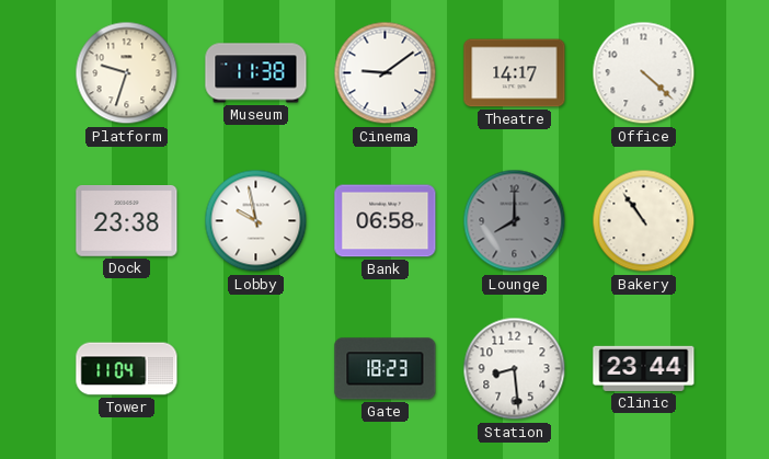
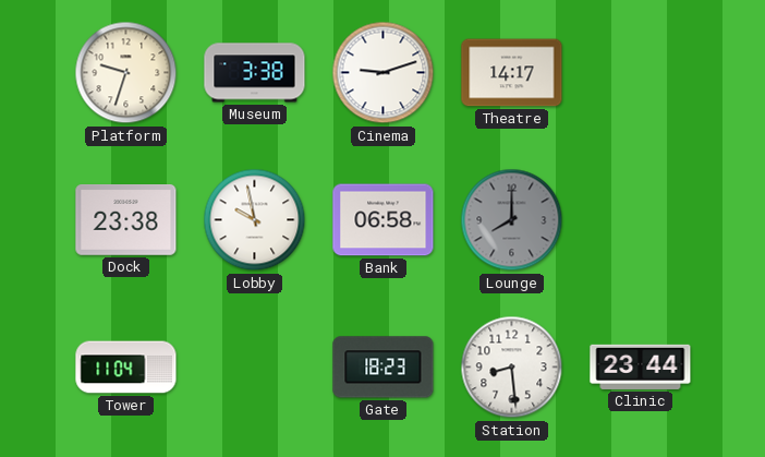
Museum: 11:38 -> 3:38
Cinema: 9:09 -> 9:12
Office: 4:22 -> none
Bakery: 10:54 -> none
